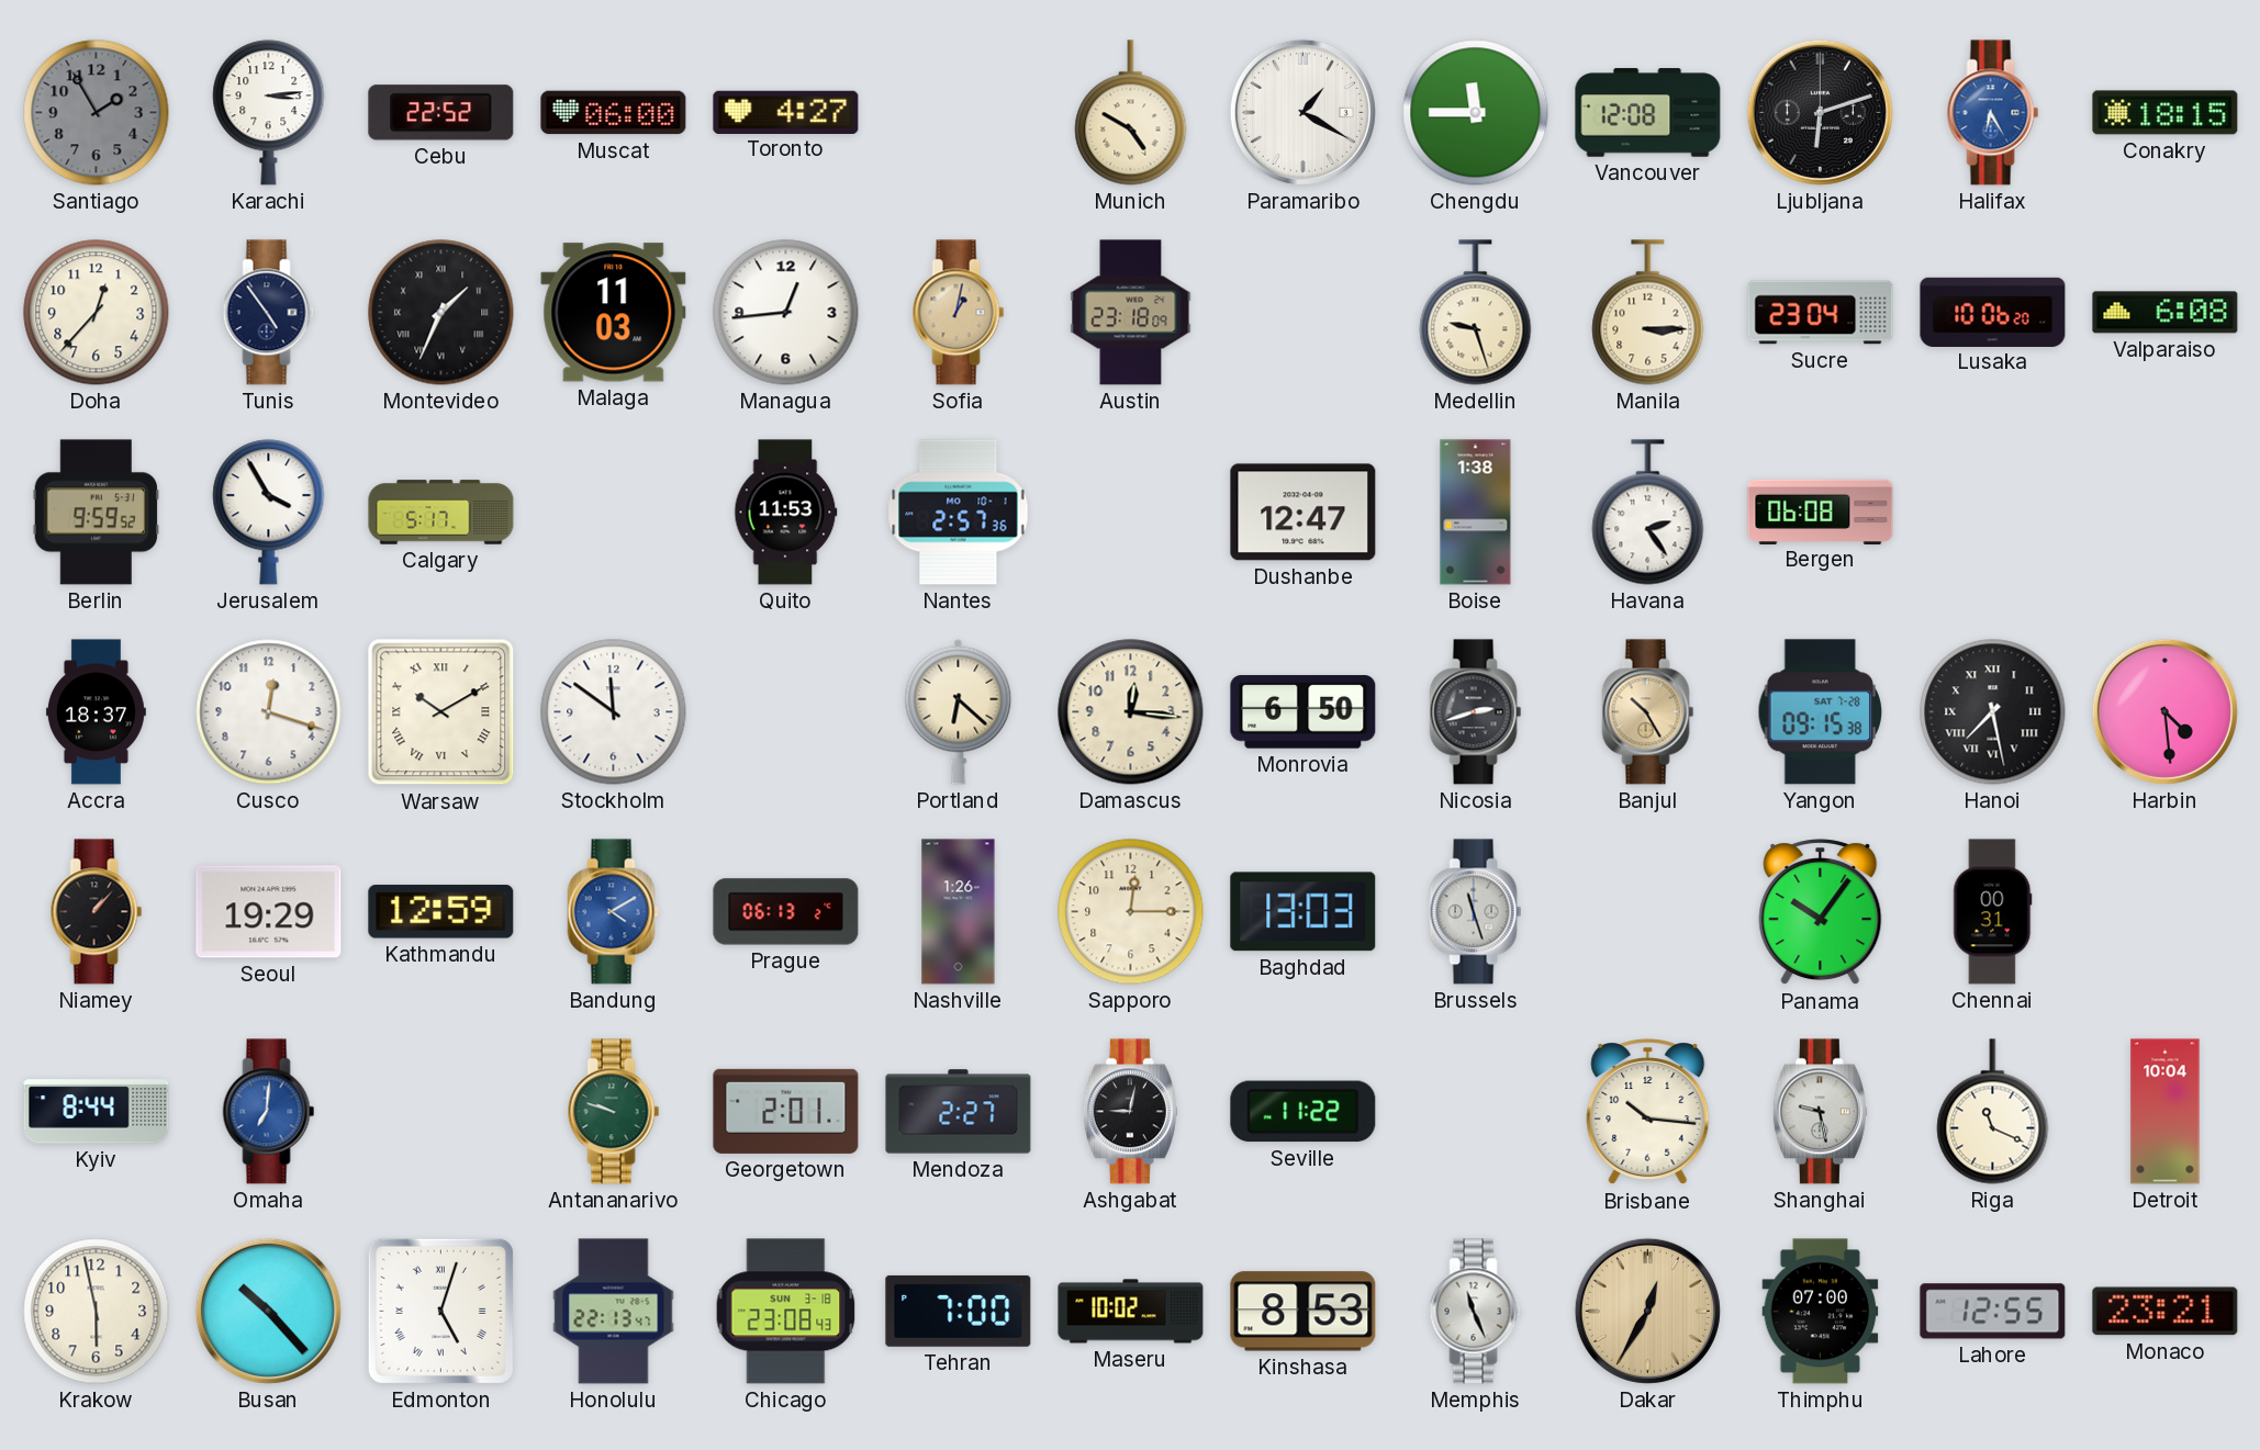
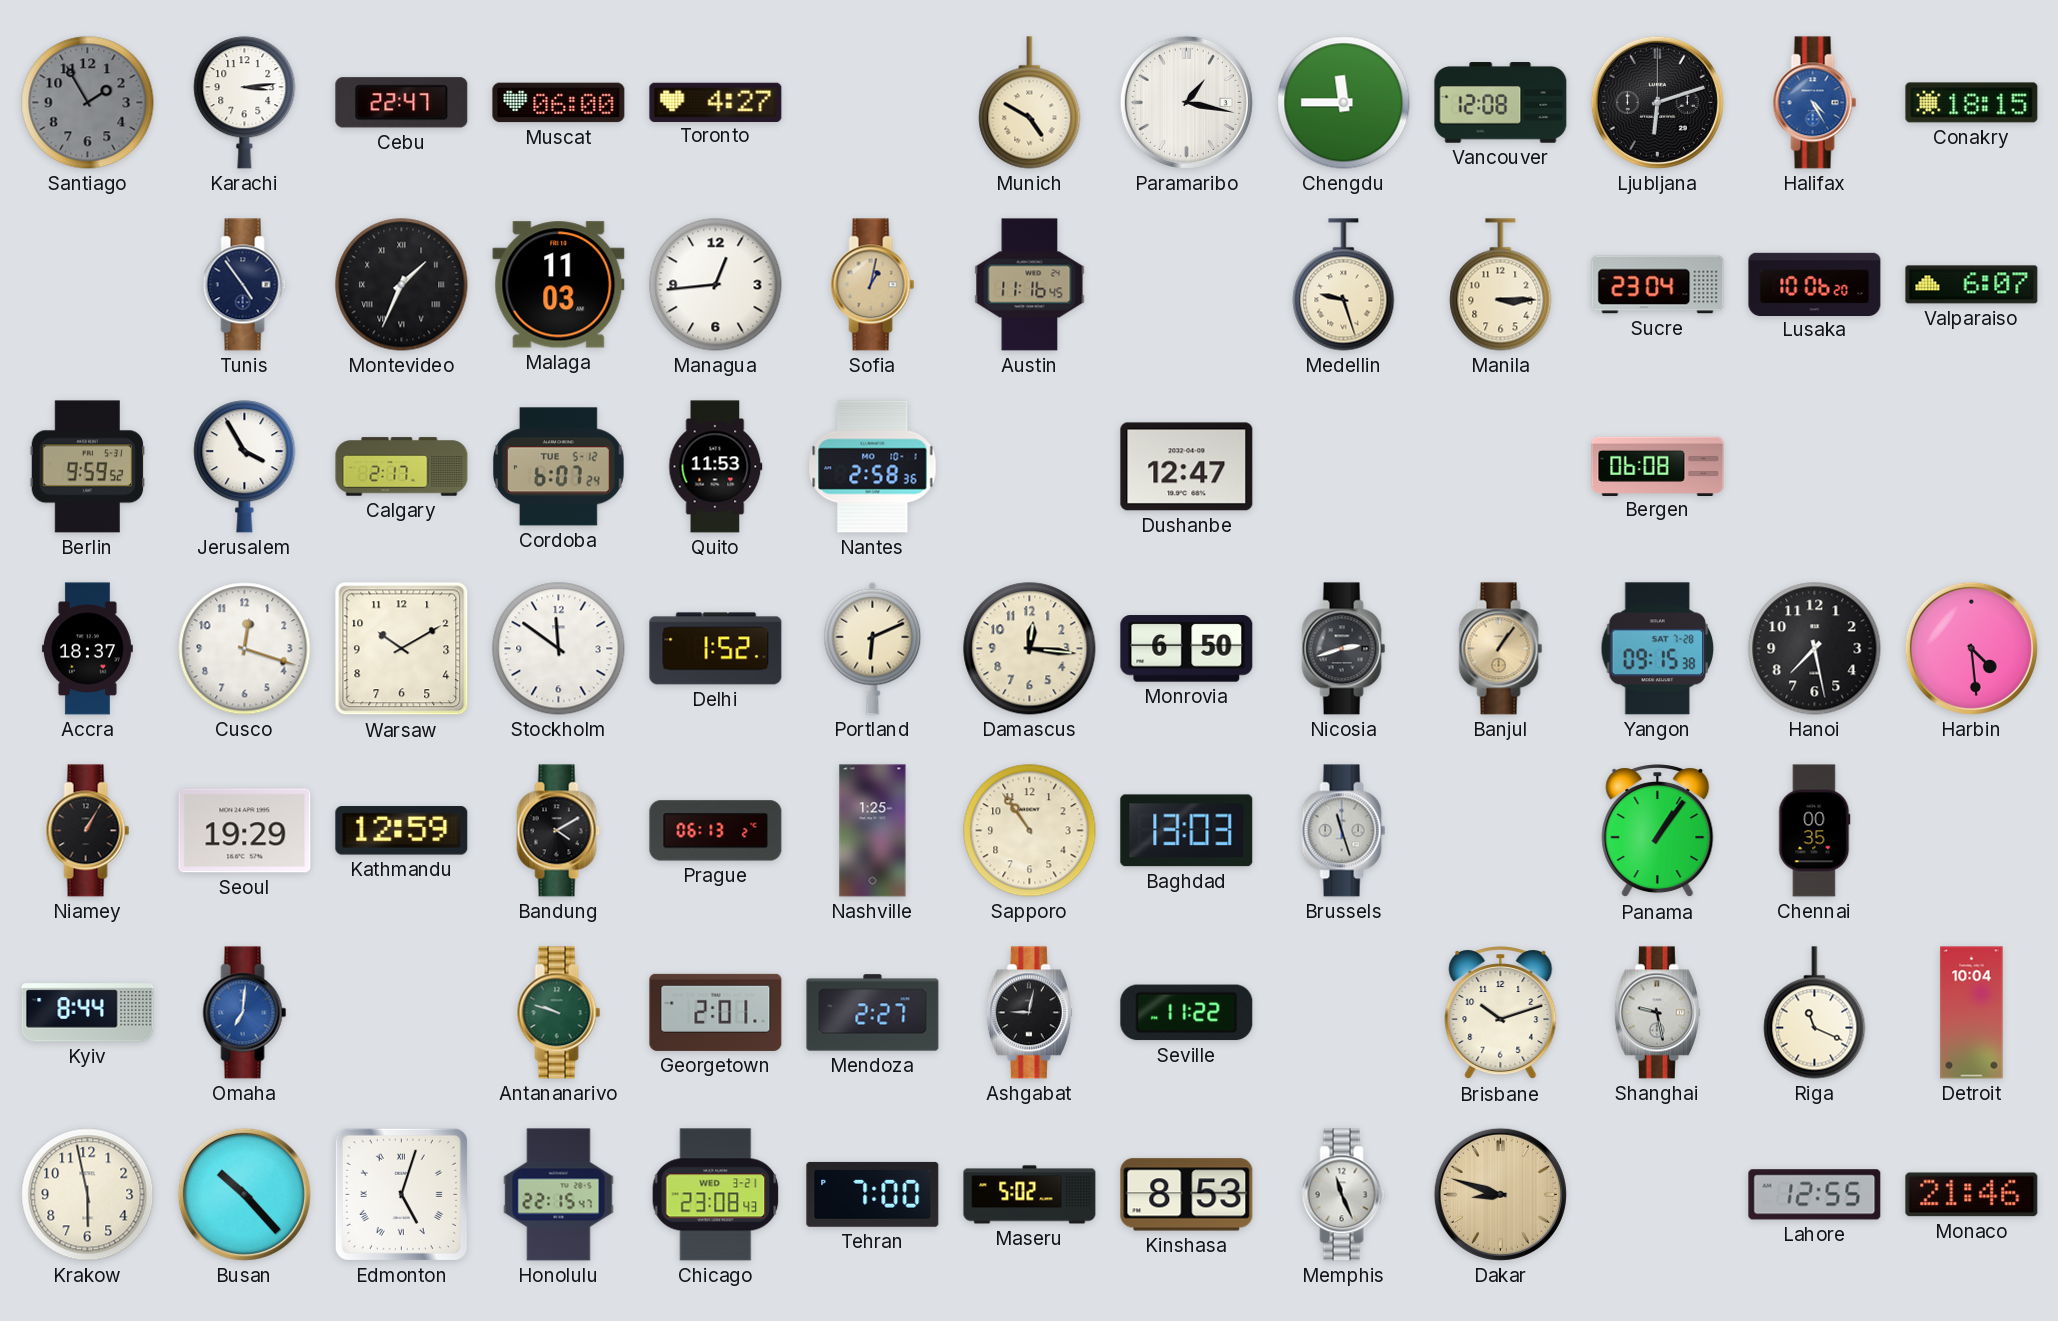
Cebu: 22:52 -> 22:47
Paramaribo: 1:20 -> 1:17
Halifax: 6:25 -> 4:25
Doha: 12:37 -> none
Austin: 23:18 -> 11:16
Valparaiso: 6:08 -> 6:07
Calgary: 5:17 -> 2:17
Cordoba: none -> 6:07
Nantes: 2:57 -> 2:58
Boise: 1:38 -> none
Havana: 2:24 -> none
Warsaw numerals: Roman -> Arabic
Delhi: none -> 1:52
Portland: 6:22 -> 6:11
Banjul: 10:25 -> 1:06
Hanoi numerals: Roman -> Arabic
Niamey: 1:07 -> 1:05
Bandung dial: blue -> black
Nashville: 1:26 -> 1:25
Sapporo: 12:15 -> 10:54
Panama: 10:06 -> 1:06
Chennai: 00:31 -> 00:35
Brisbane: 10:16 -> 10:12
Honolulu: 22:13 -> 22:15
Chicago date: SUN 3-18 -> WED 3-21
Maseru: 10:02 -> 5:02
Dakar: 12:35 -> 8:48
Thimphu: 07:00 -> none
Monaco: 23:21 -> 21:46
